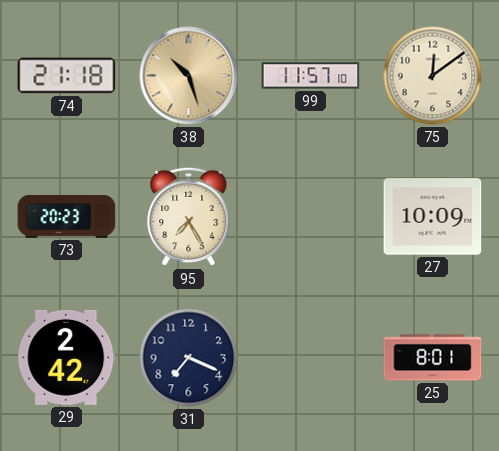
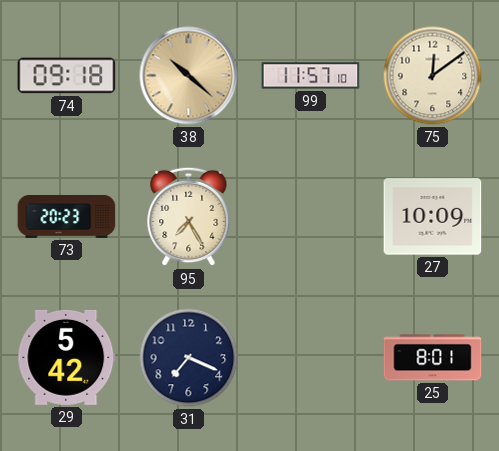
74: 21:18 -> 09:18
38: 10:27 -> 10:22
29: 2:42 -> 5:42
